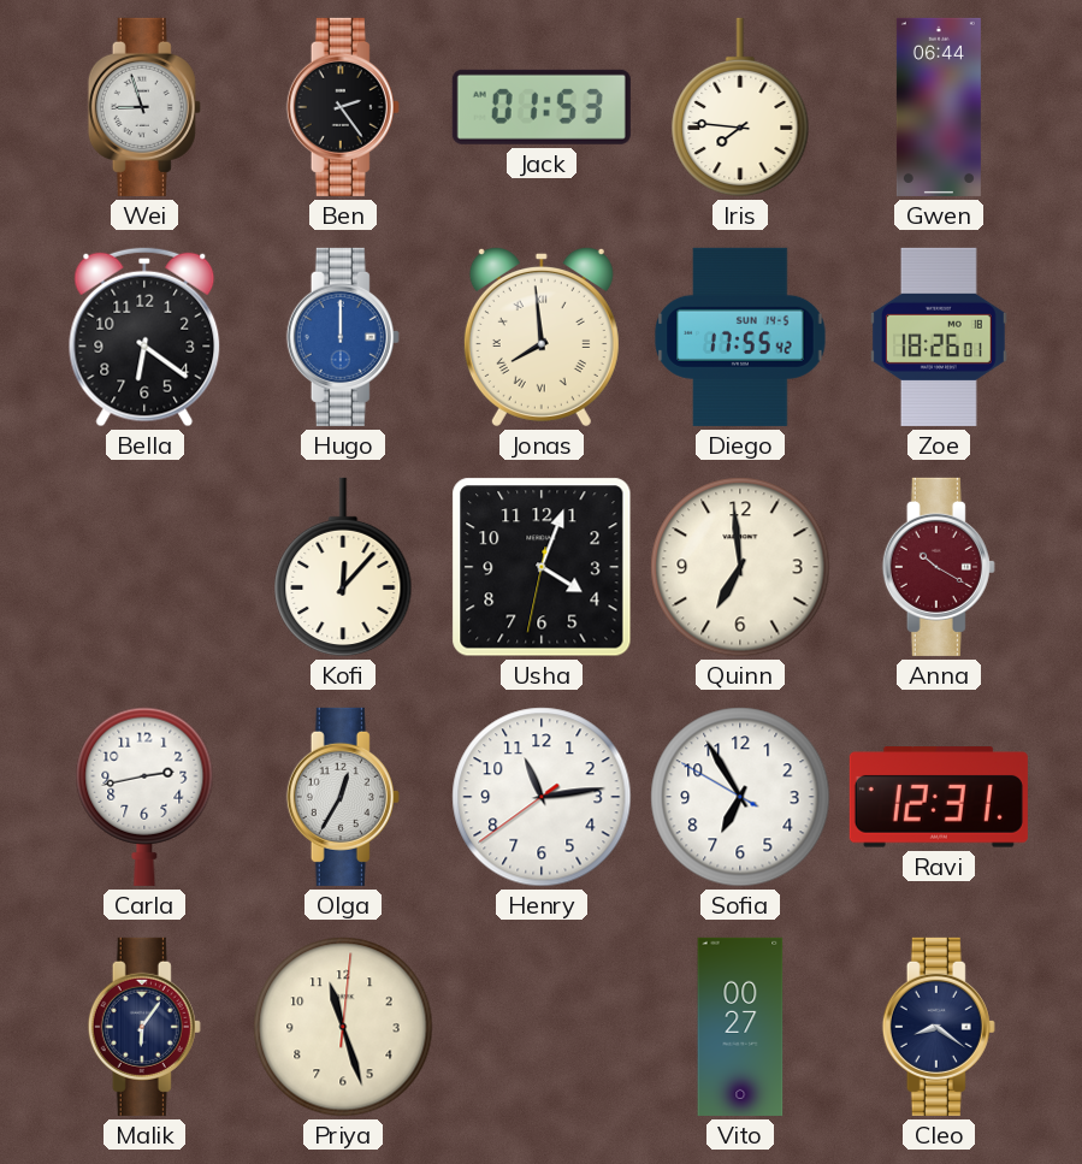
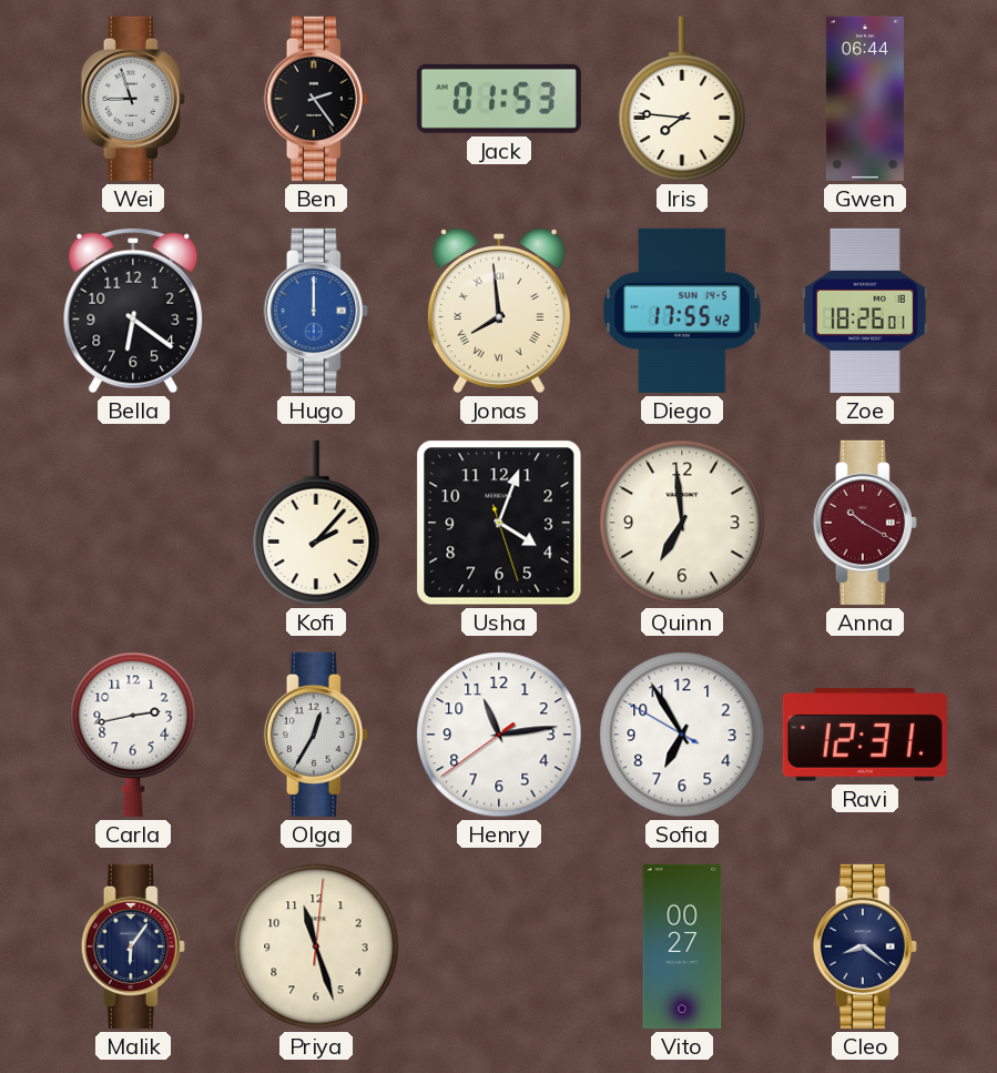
Kofi: 12:07 -> 2:07
Usha: 4:03:32 -> 4:03:27
